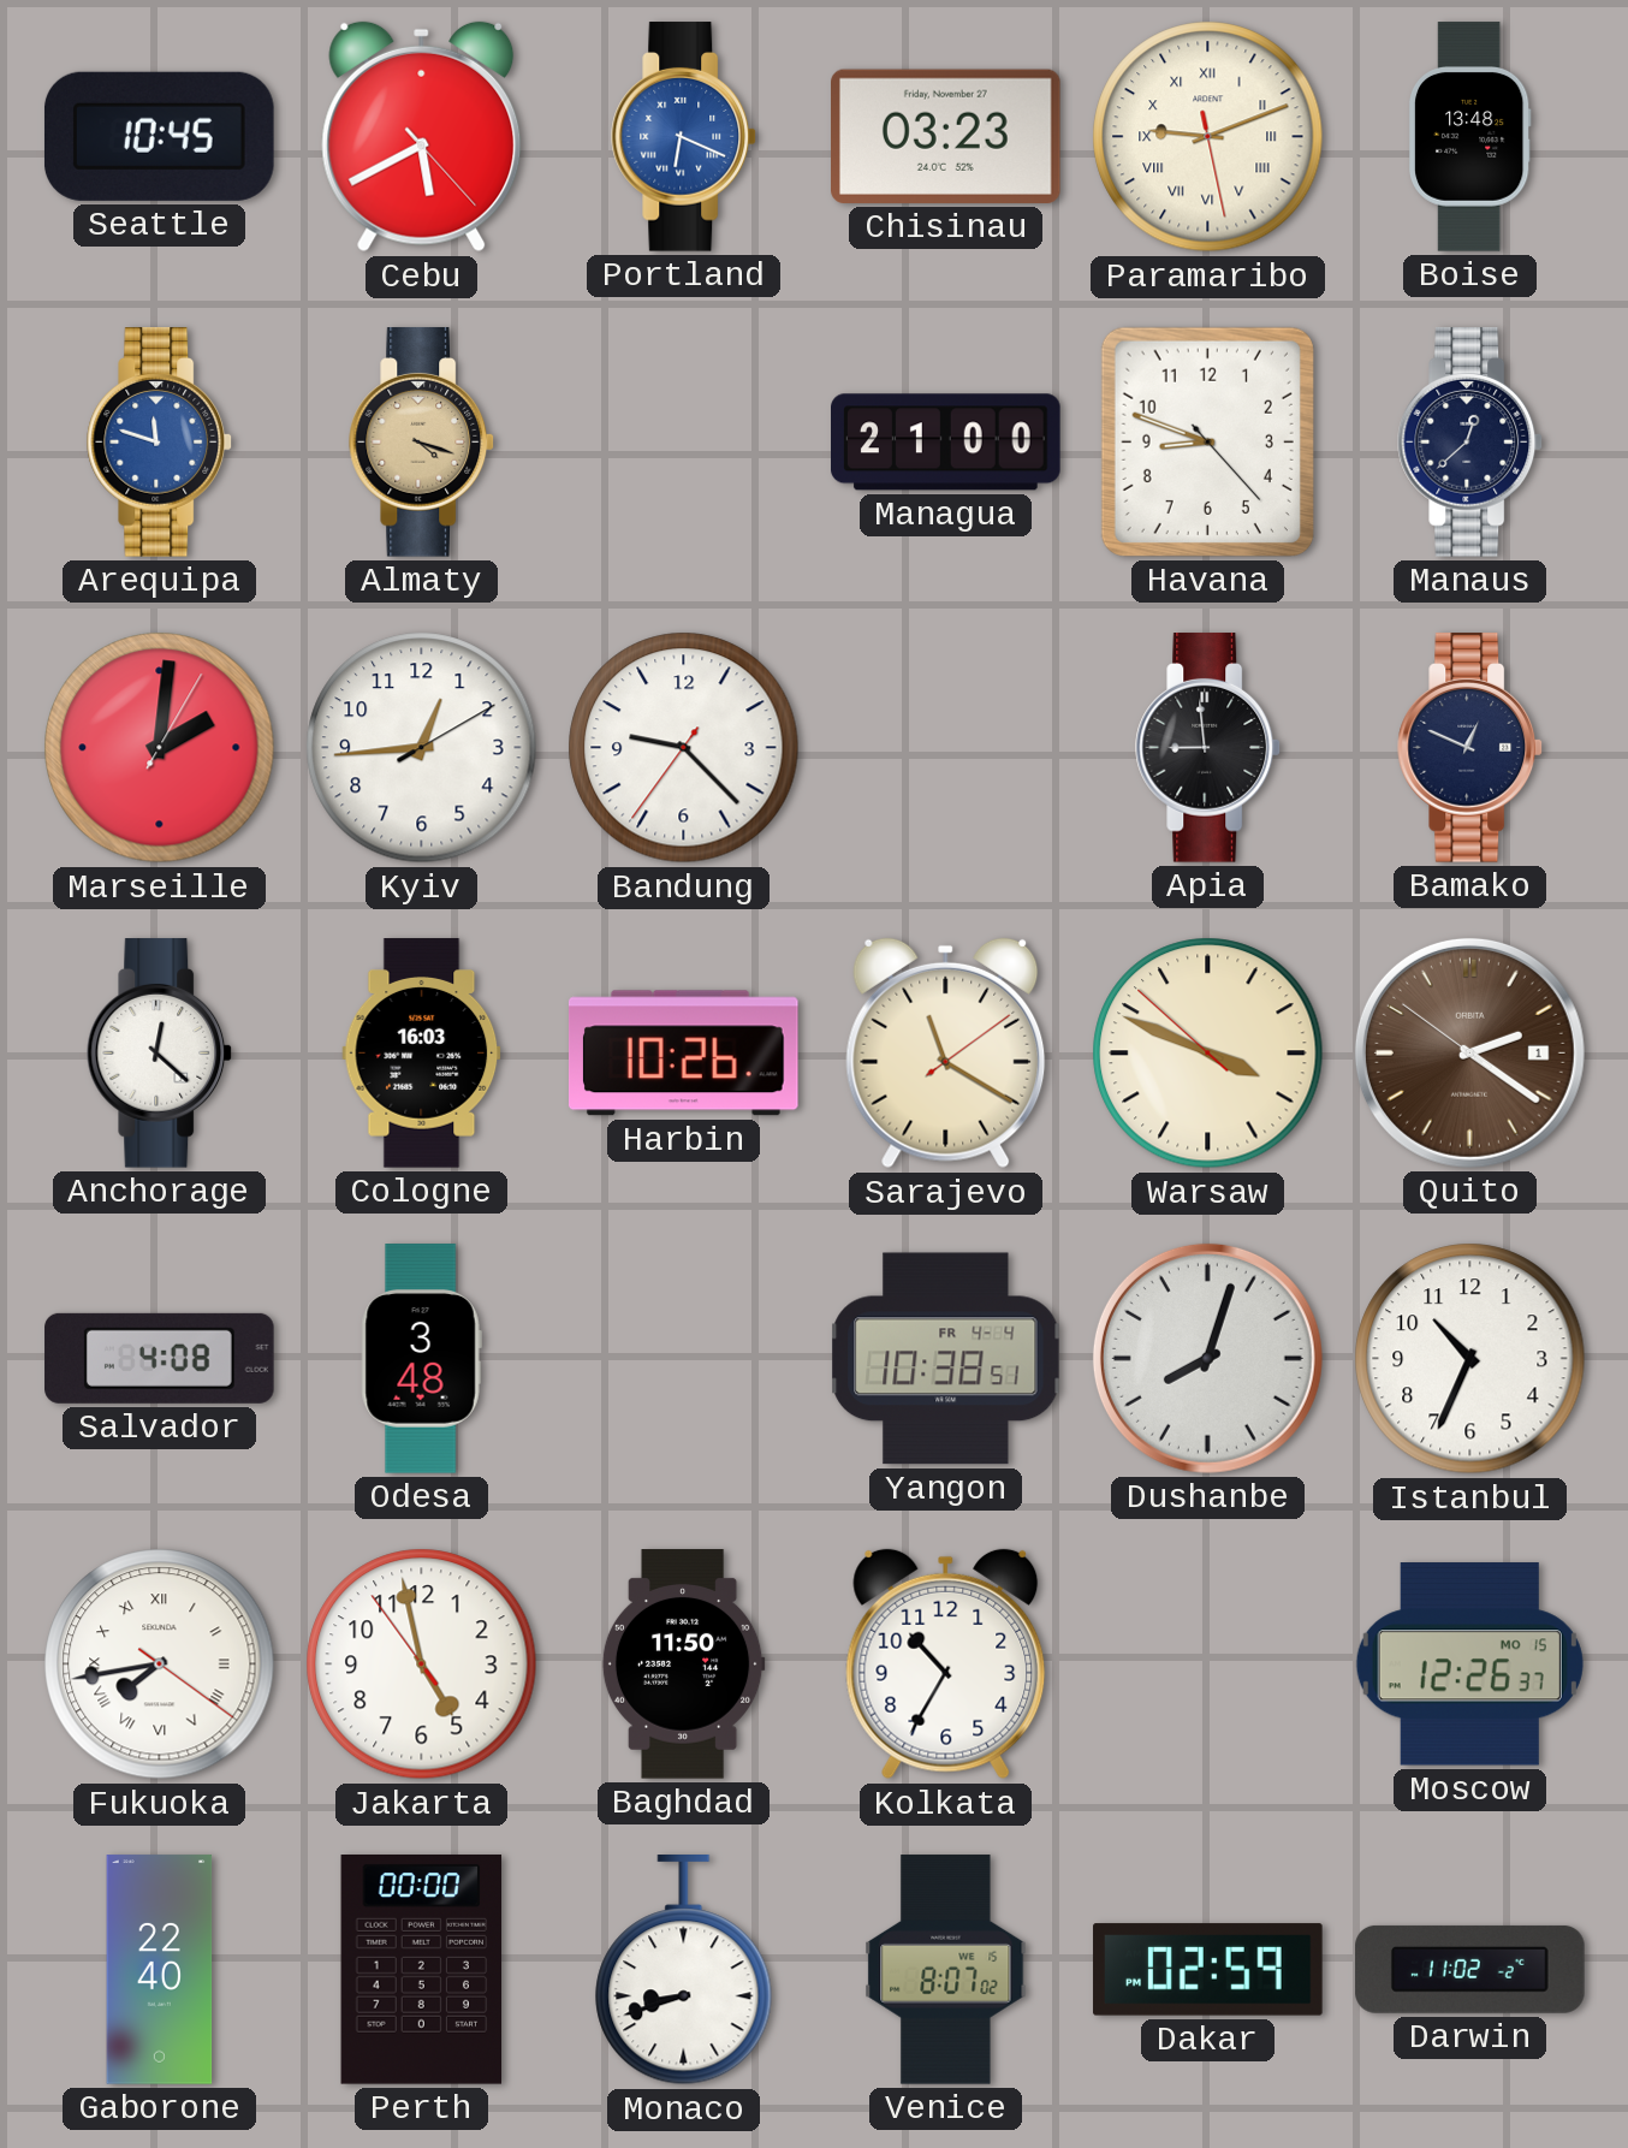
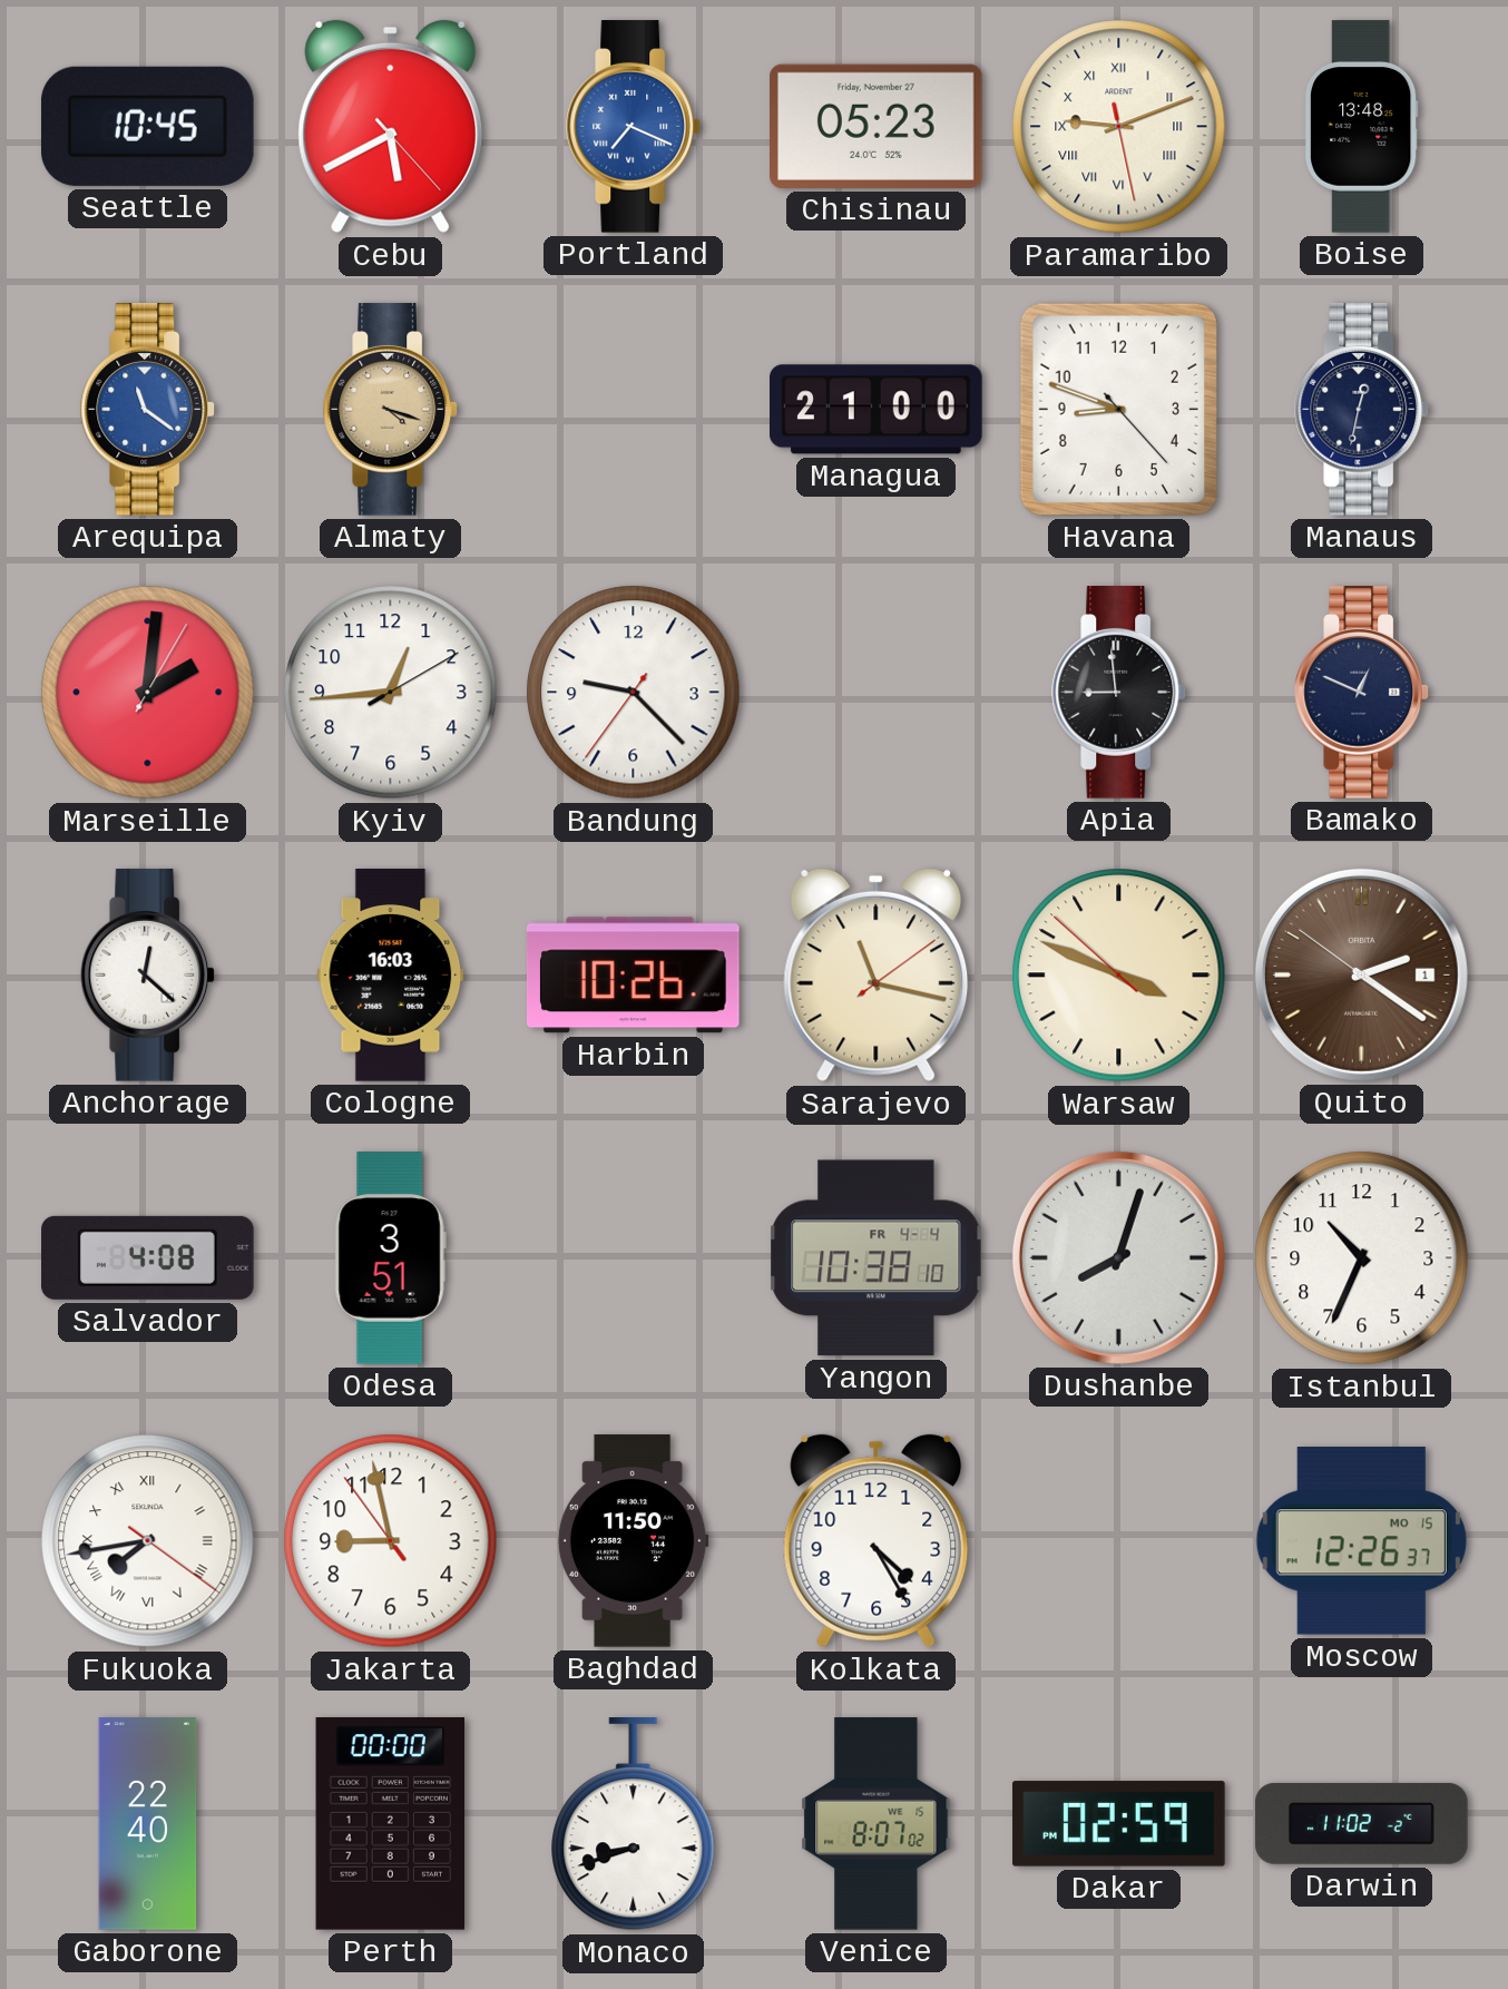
Portland: 6:19 -> 7:19
Chisinau: 03:23 -> 05:23
Arequipa: 11:48 -> 11:21
Manaus: 12:38 -> 12:32
Sarajevo: 11:20 -> 11:17
Odesa: 3:48 -> 3:51
Yangon: 10:38:51 -> 10:38:10
Jakarta: 4:57 -> 8:57
Kolkata: 10:35 -> 4:25
